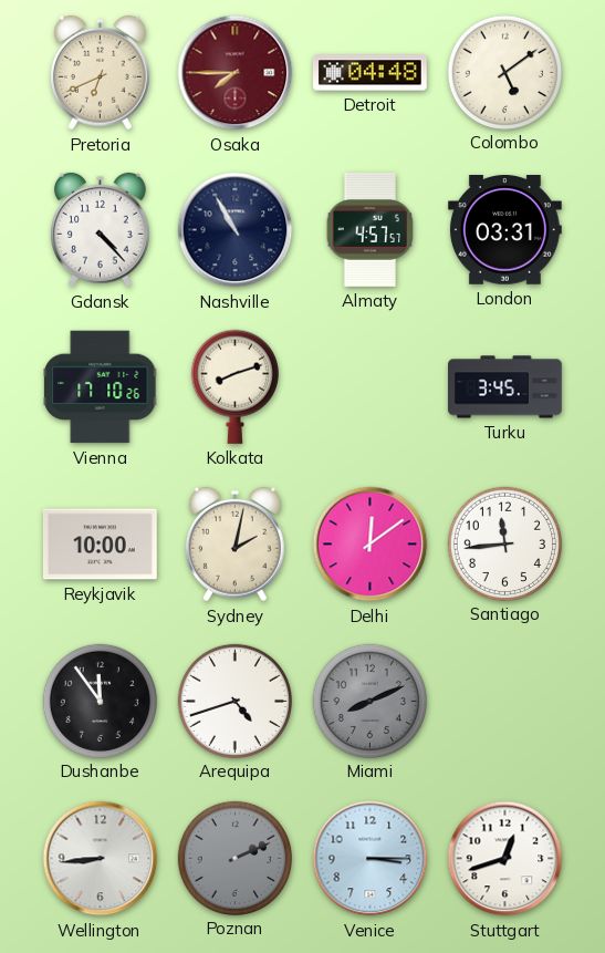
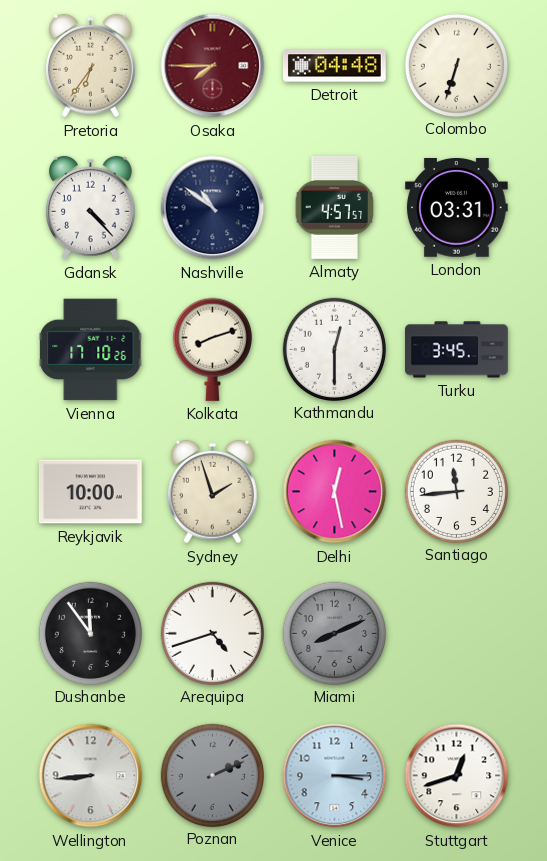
Pretoria: 6:41 -> 6:36
Colombo: 5:09 -> 6:33
Nashville: 10:55 -> 10:51
Kathmandu: none -> 12:30
Sydney: 2:02 -> 1:57
Delhi: 12:09 -> 12:28
